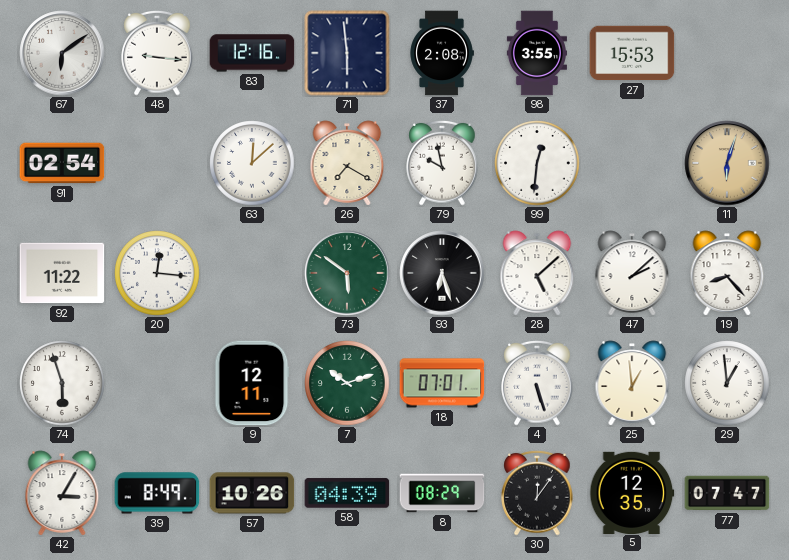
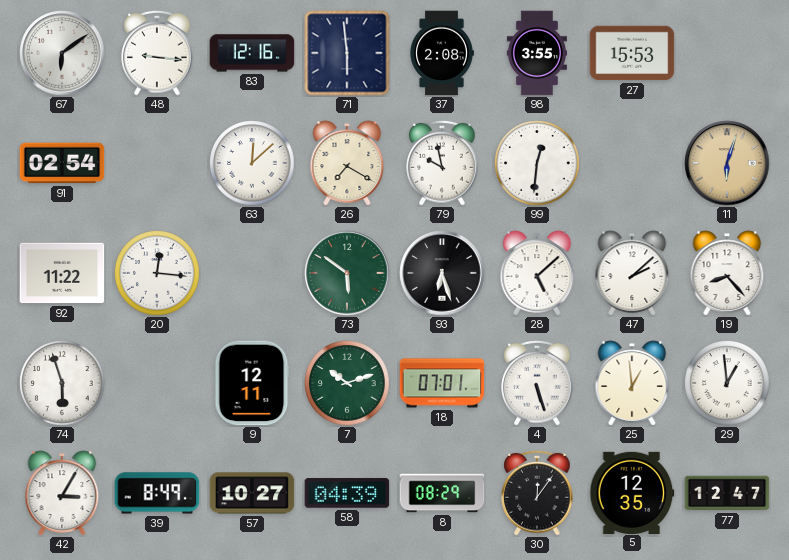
57: 10:26 -> 10:27
77: 07:47 -> 12:47
